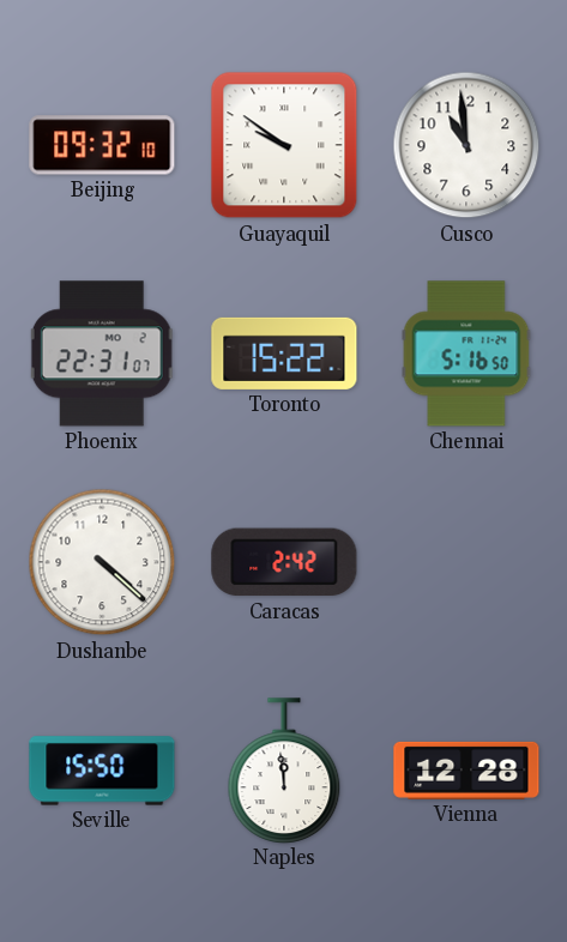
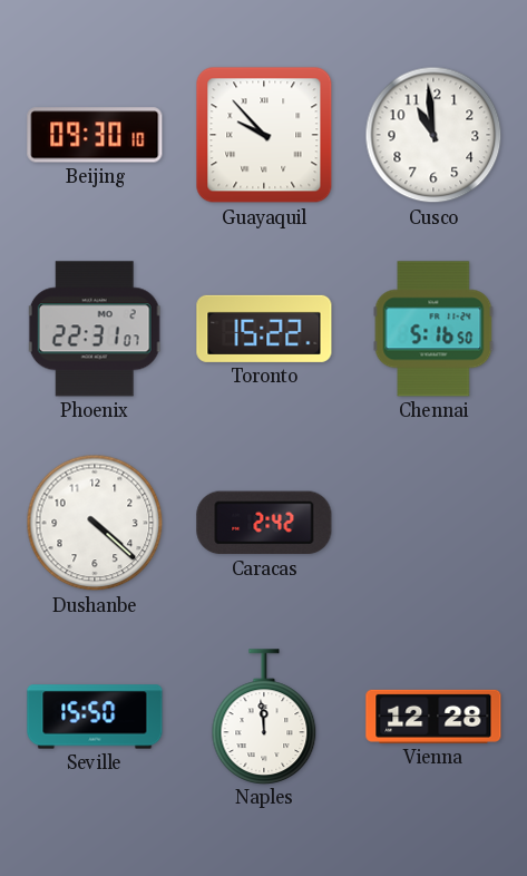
Beijing: 09:32 -> 09:30
Guayaquil: 9:51 -> 9:53
